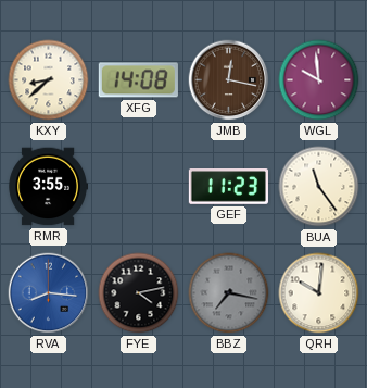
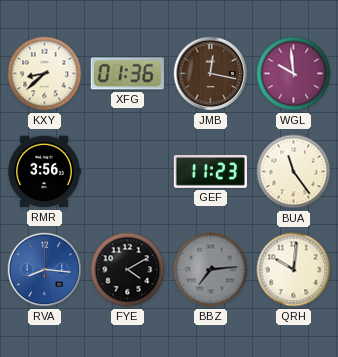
XFG: 14:08 -> 01:36
RMR: 3:55 -> 3:56
FYE: 4:13 -> 4:10
BBZ: 7:17 -> 7:14
